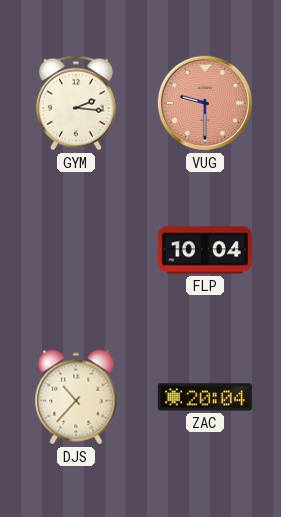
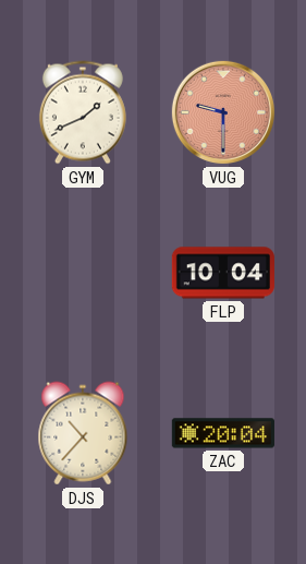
GYM: 2:16 -> 1:41
